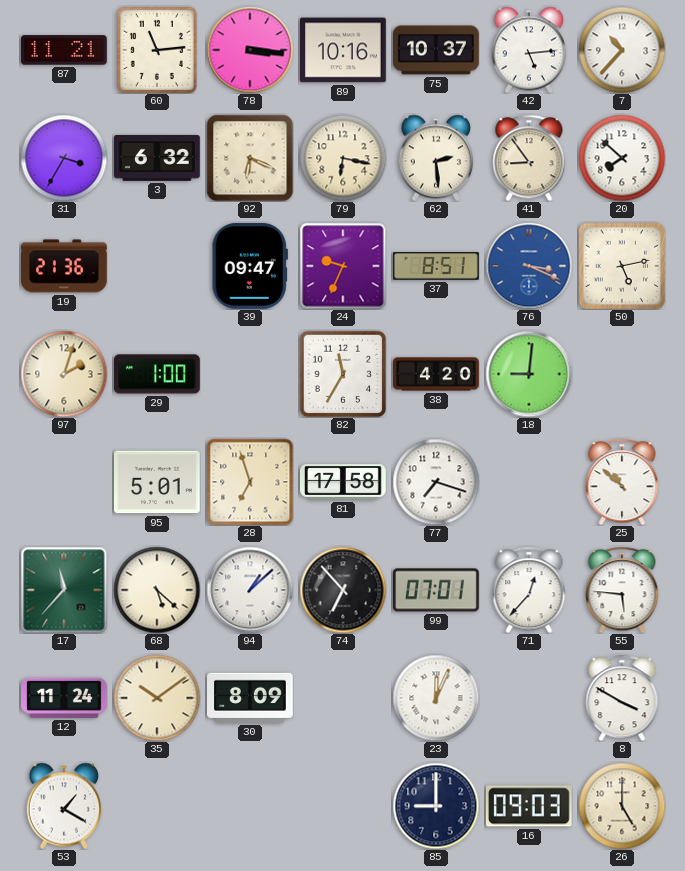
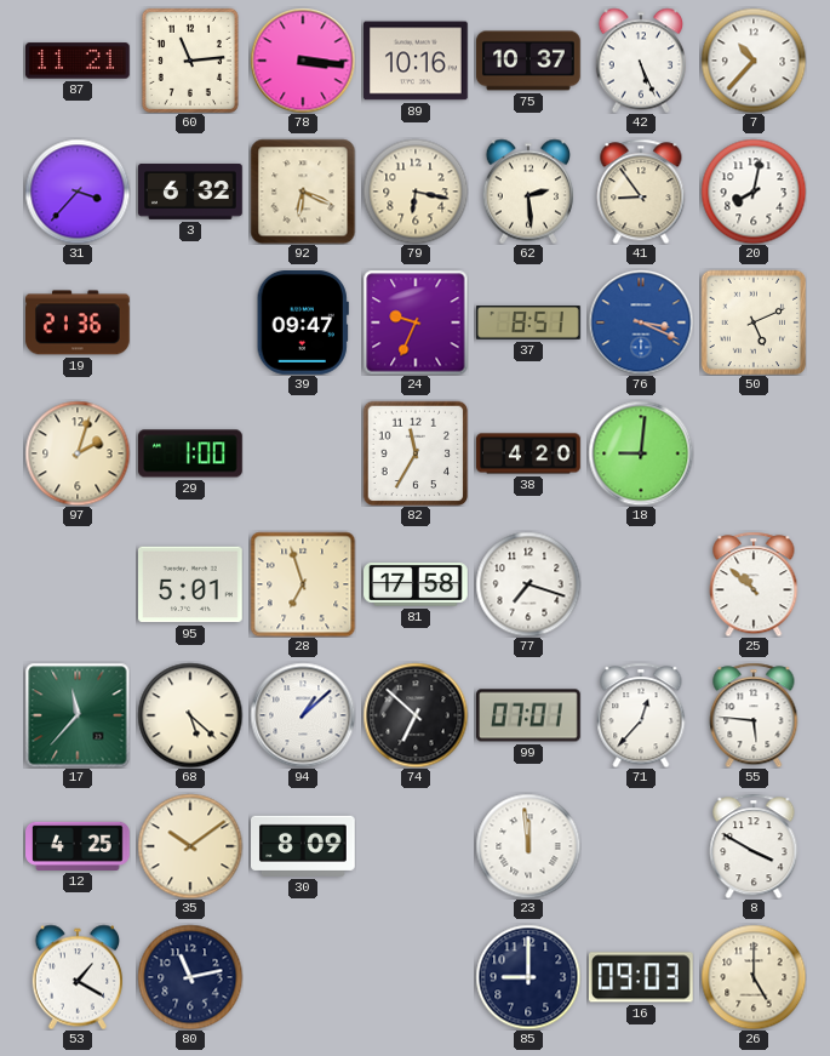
42: 5:14 -> 5:26
31: 3:35 -> 3:37
20: 7:52 -> 8:02
50: 5:13 -> 5:11
74: 6:53 -> 6:52
12: 11:24 -> 4:25
23: 12:04 -> 11:59
80: none -> 11:13
